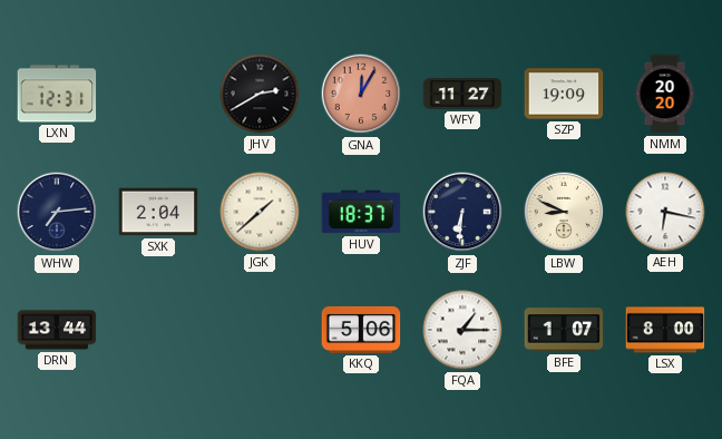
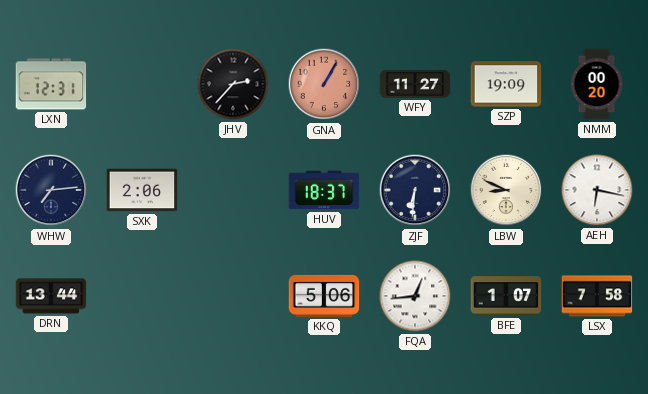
JHV: 2:40 -> 2:37
GNA: 12:05 -> 1:05
NMM: 20:20 -> 00:20
SXK: 2:04 -> 2:06
JGK: 1:38 -> none
FQA: 1:15 -> 12:44
LSX: 8:00 -> 7:58
